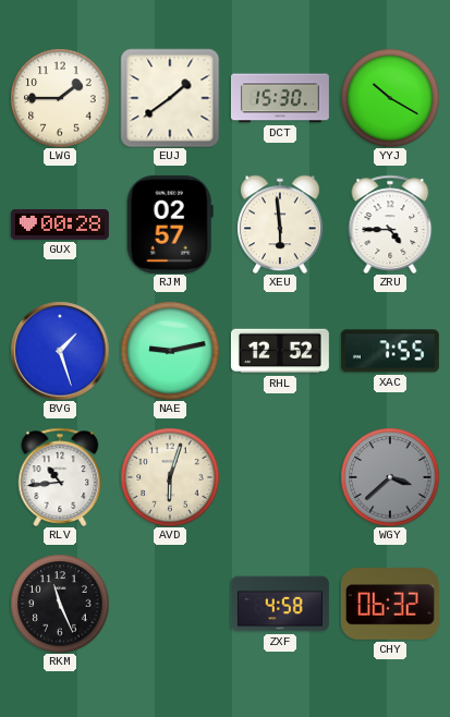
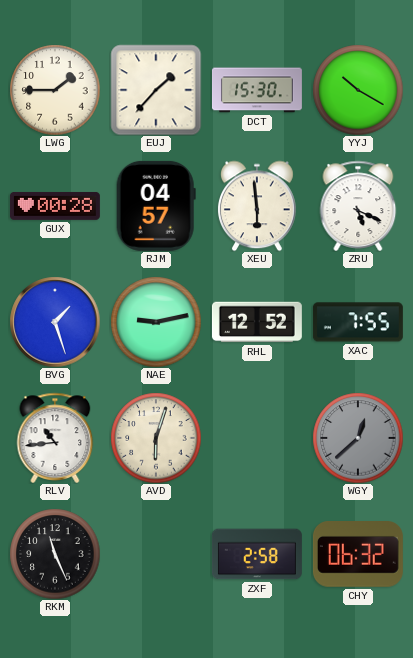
EUJ: 1:39 -> 1:37
RJM: 02:57 -> 04:57
ZRU: 4:45 -> 5:19
WGY: 3:38 -> 12:38
ZXF: 4:58 -> 2:58
